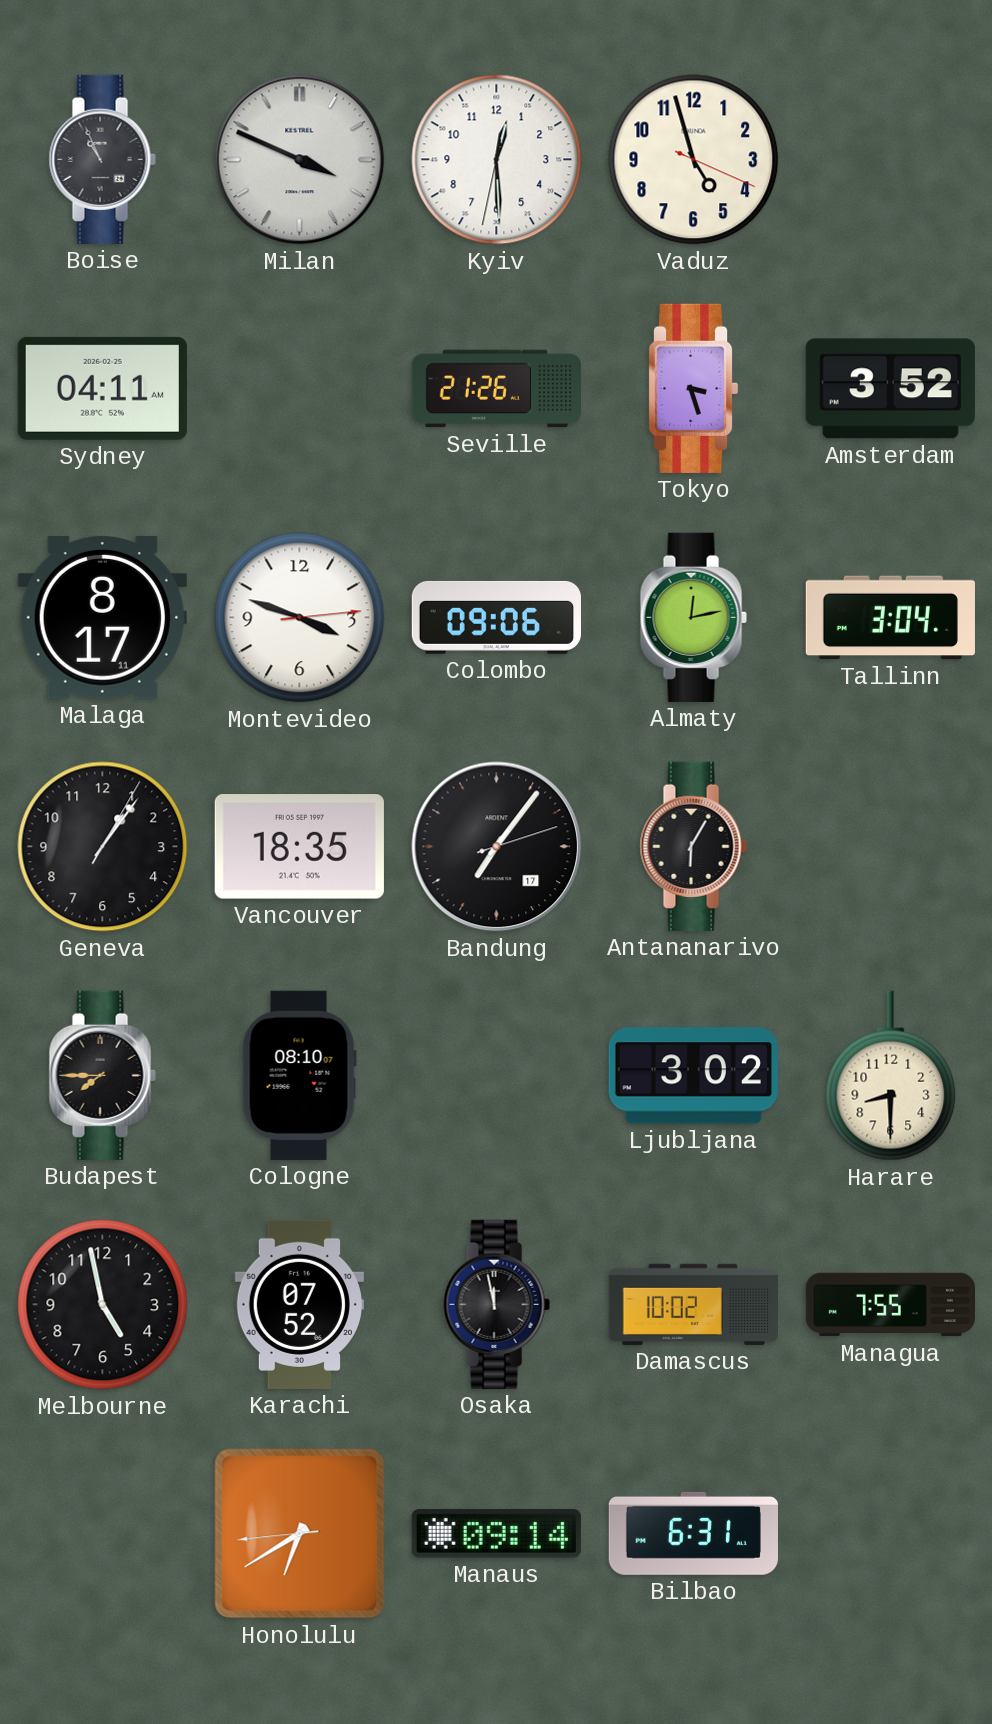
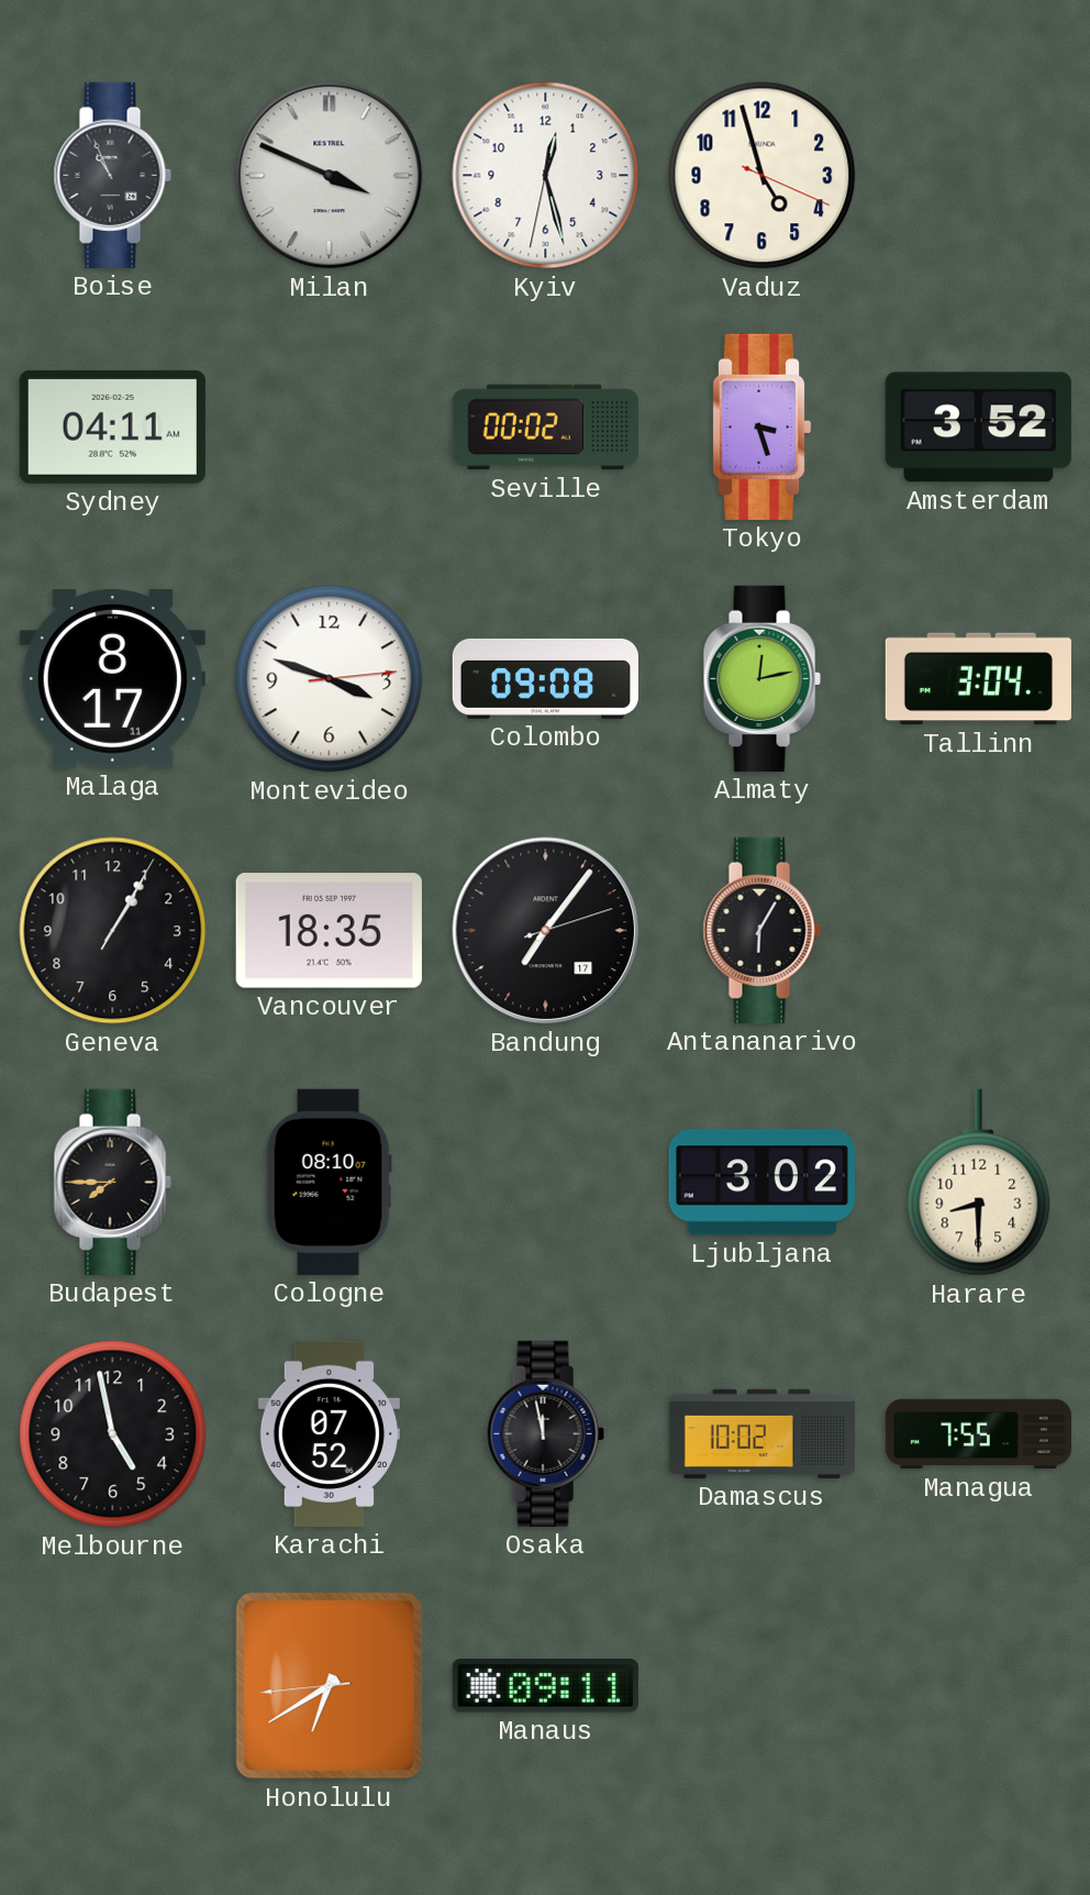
Kyiv: 12:29 -> 12:27
Seville: 21:26 -> 00:02
Colombo: 09:06 -> 09:08
Geneva: 1:06 -> 1:05
Manaus: 09:14 -> 09:11
Bilbao: 6:31 -> none
